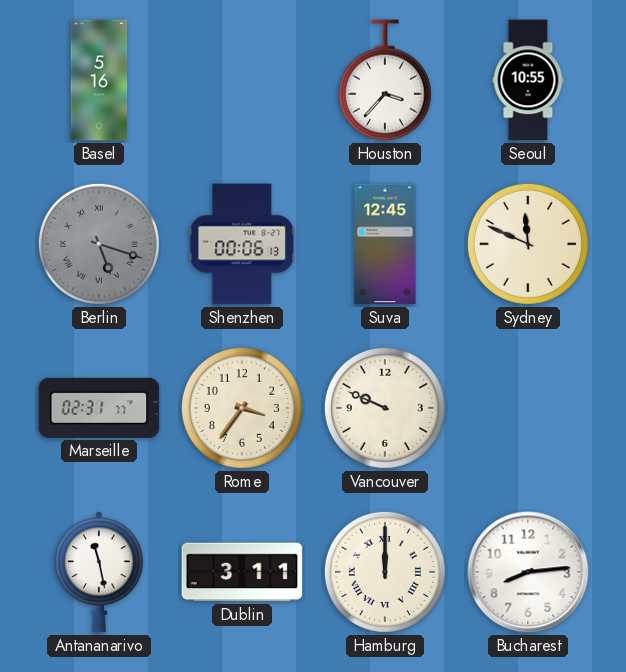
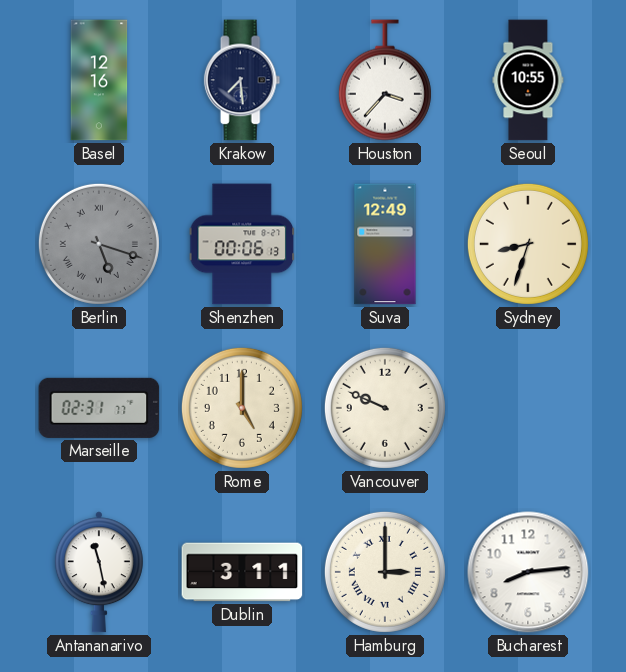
Basel: 5:16 -> 12:16
Krakow: none -> 7:29
Suva: 12:45 -> 12:49
Sydney: 11:49 -> 8:33
Rome: 3:36 -> 5:00
Hamburg: 12:00 -> 3:00
